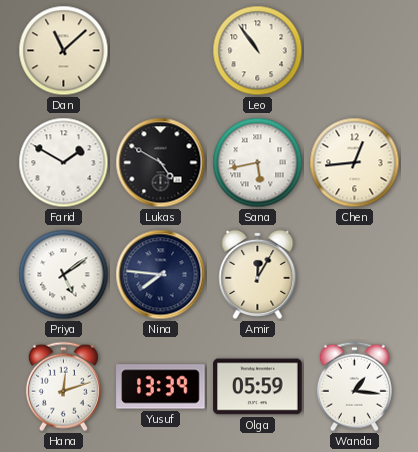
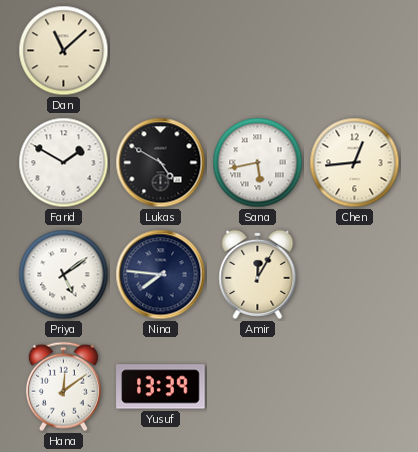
Leo: 10:54 -> none
Hana: 12:12 -> 12:09
Olga: 05:59 -> none
Wanda: 1:16 -> none
